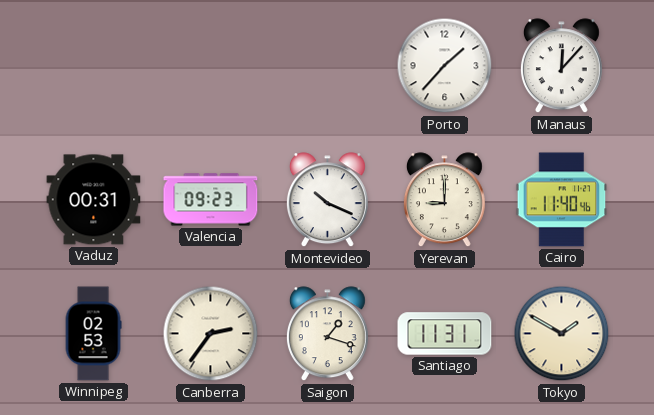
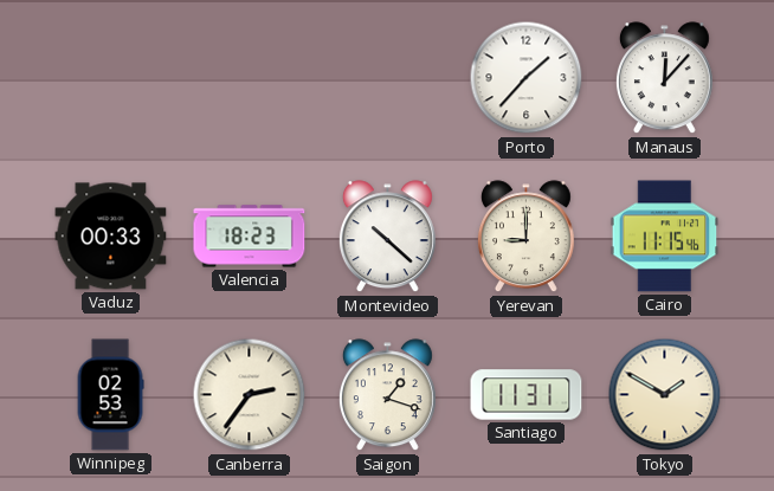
Vaduz: 00:31 -> 00:33
Valencia: 09:23 -> 18:23
Montevideo: 10:19 -> 10:22
Cairo: 11:40 -> 11:15
